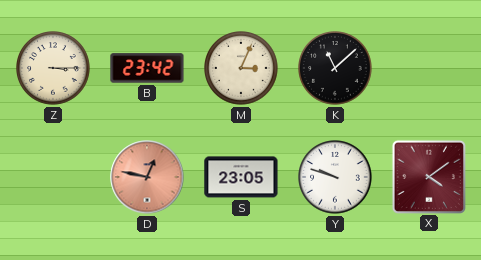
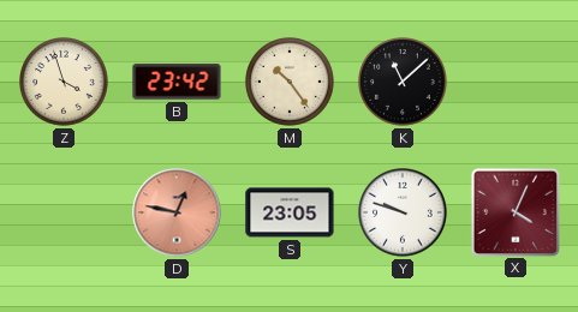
Z: 3:15 -> 3:57
M: 3:04 -> 10:24
X: 4:09 -> 4:04
